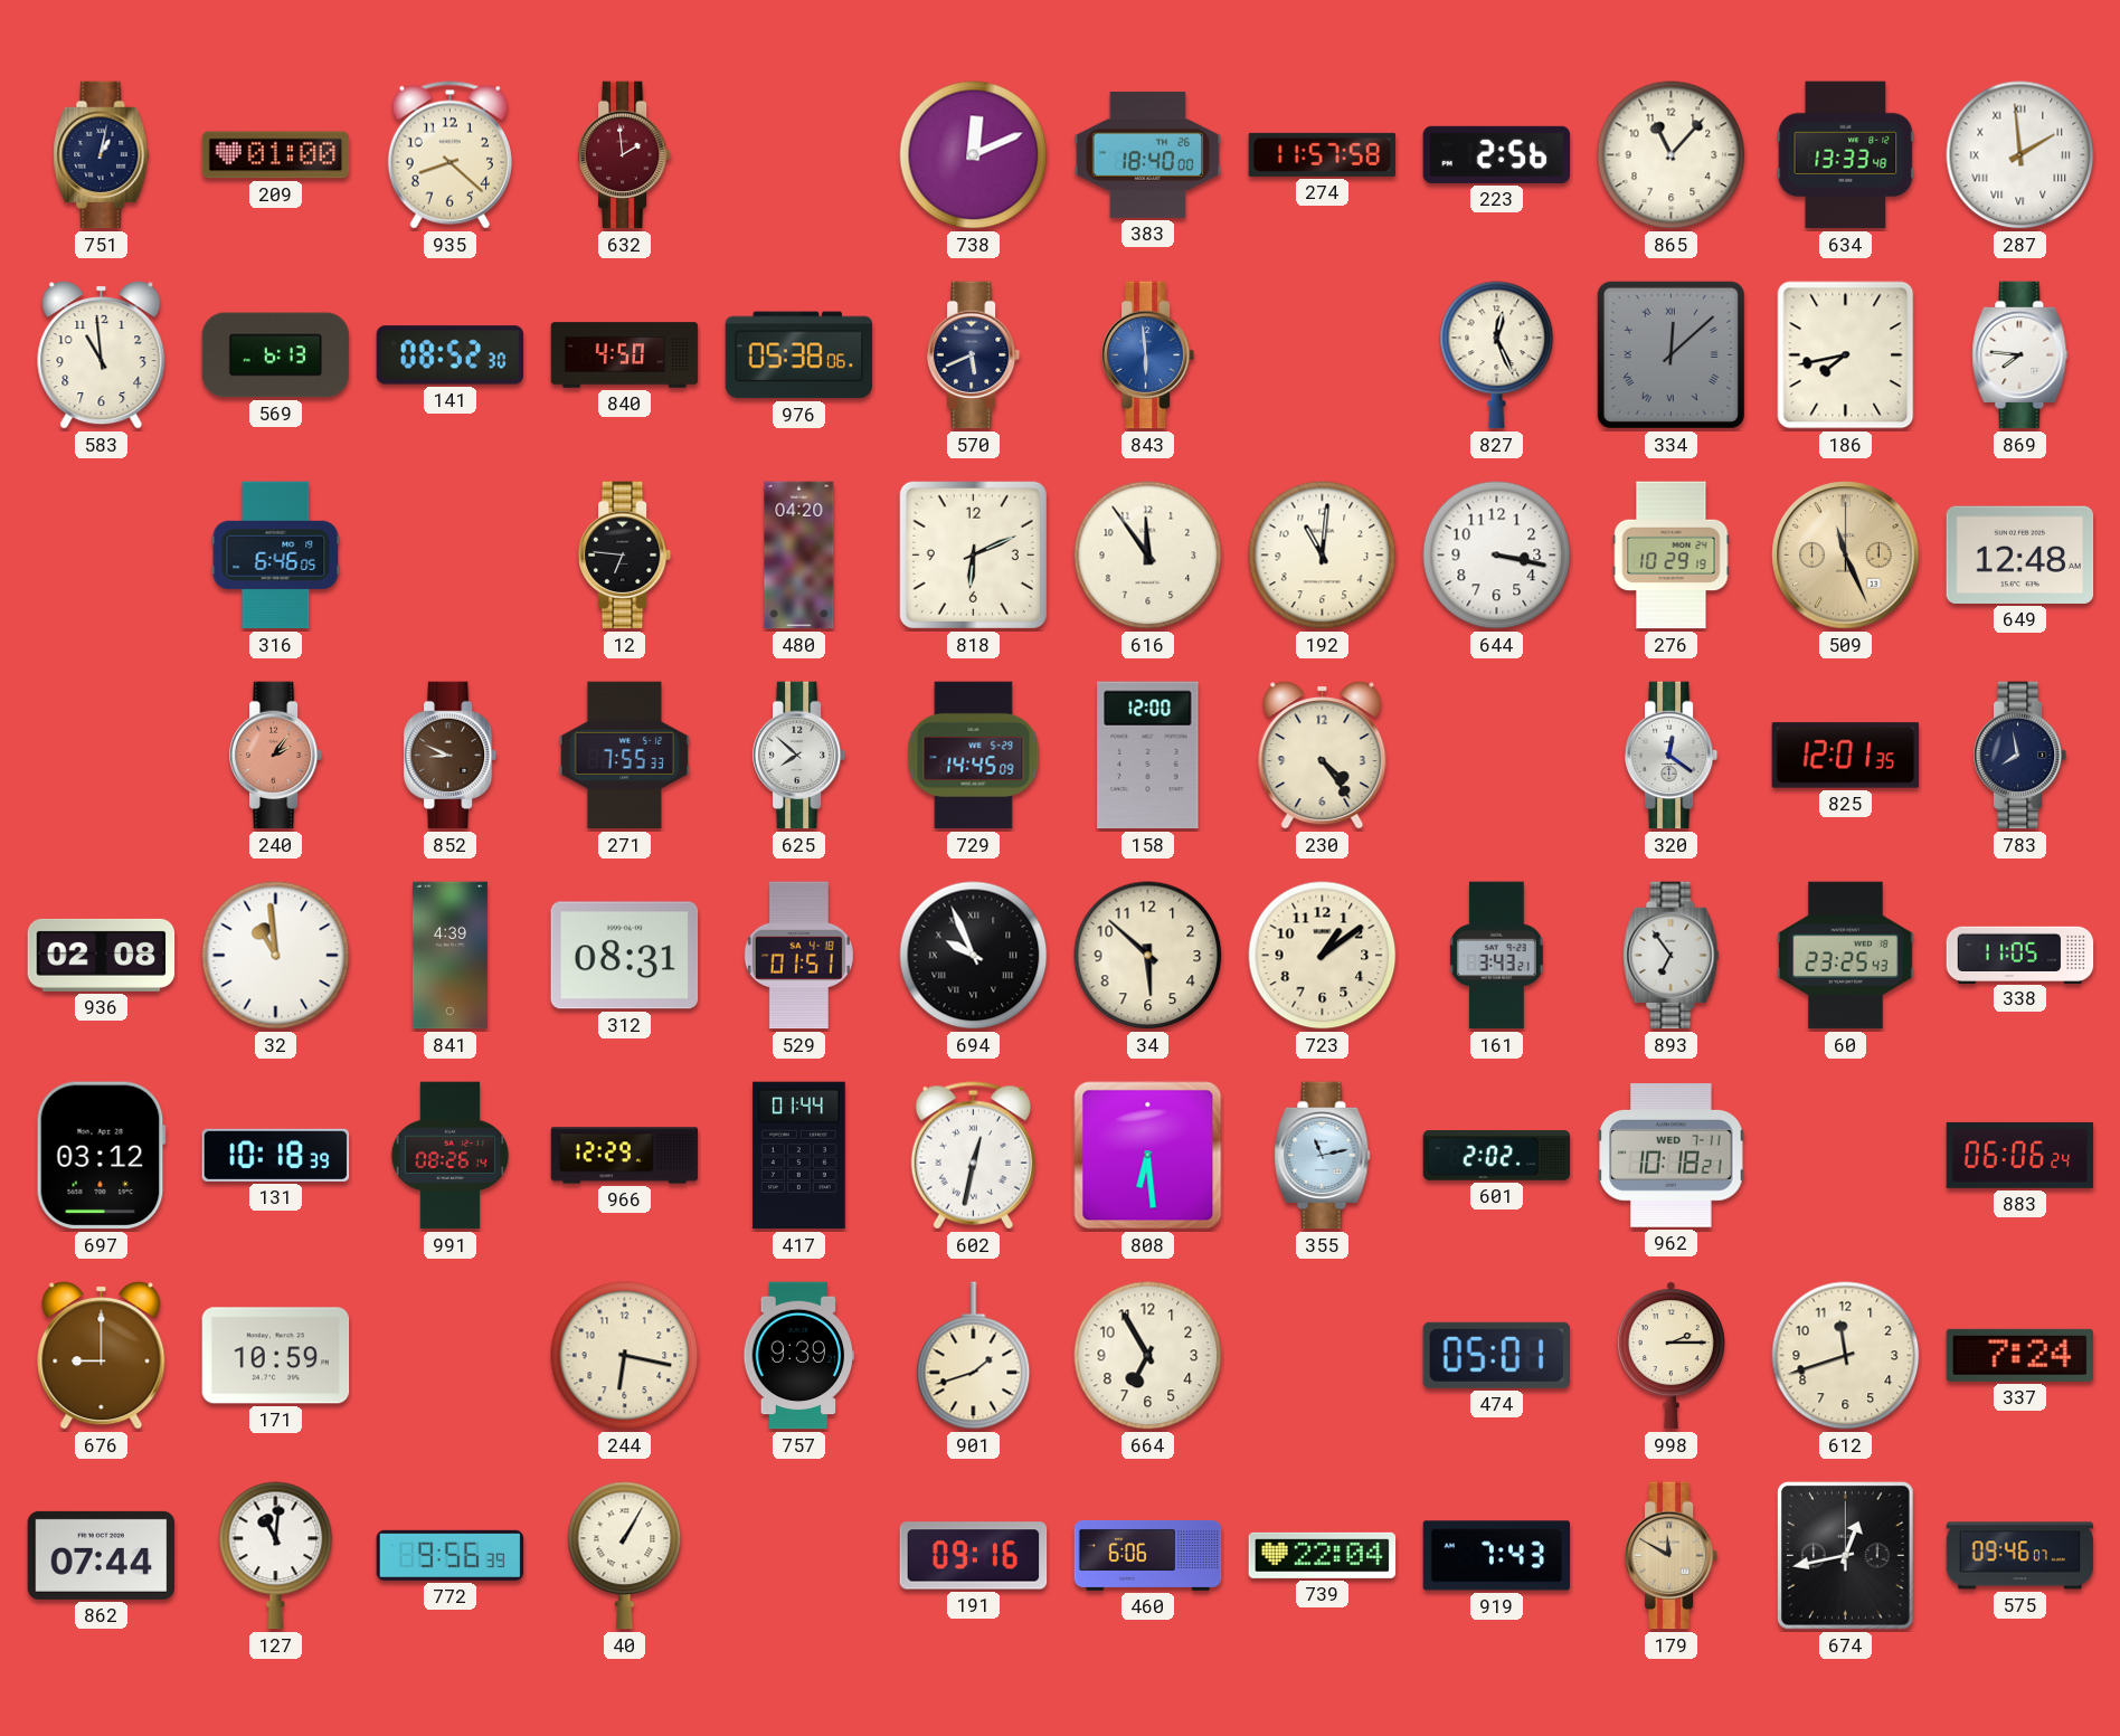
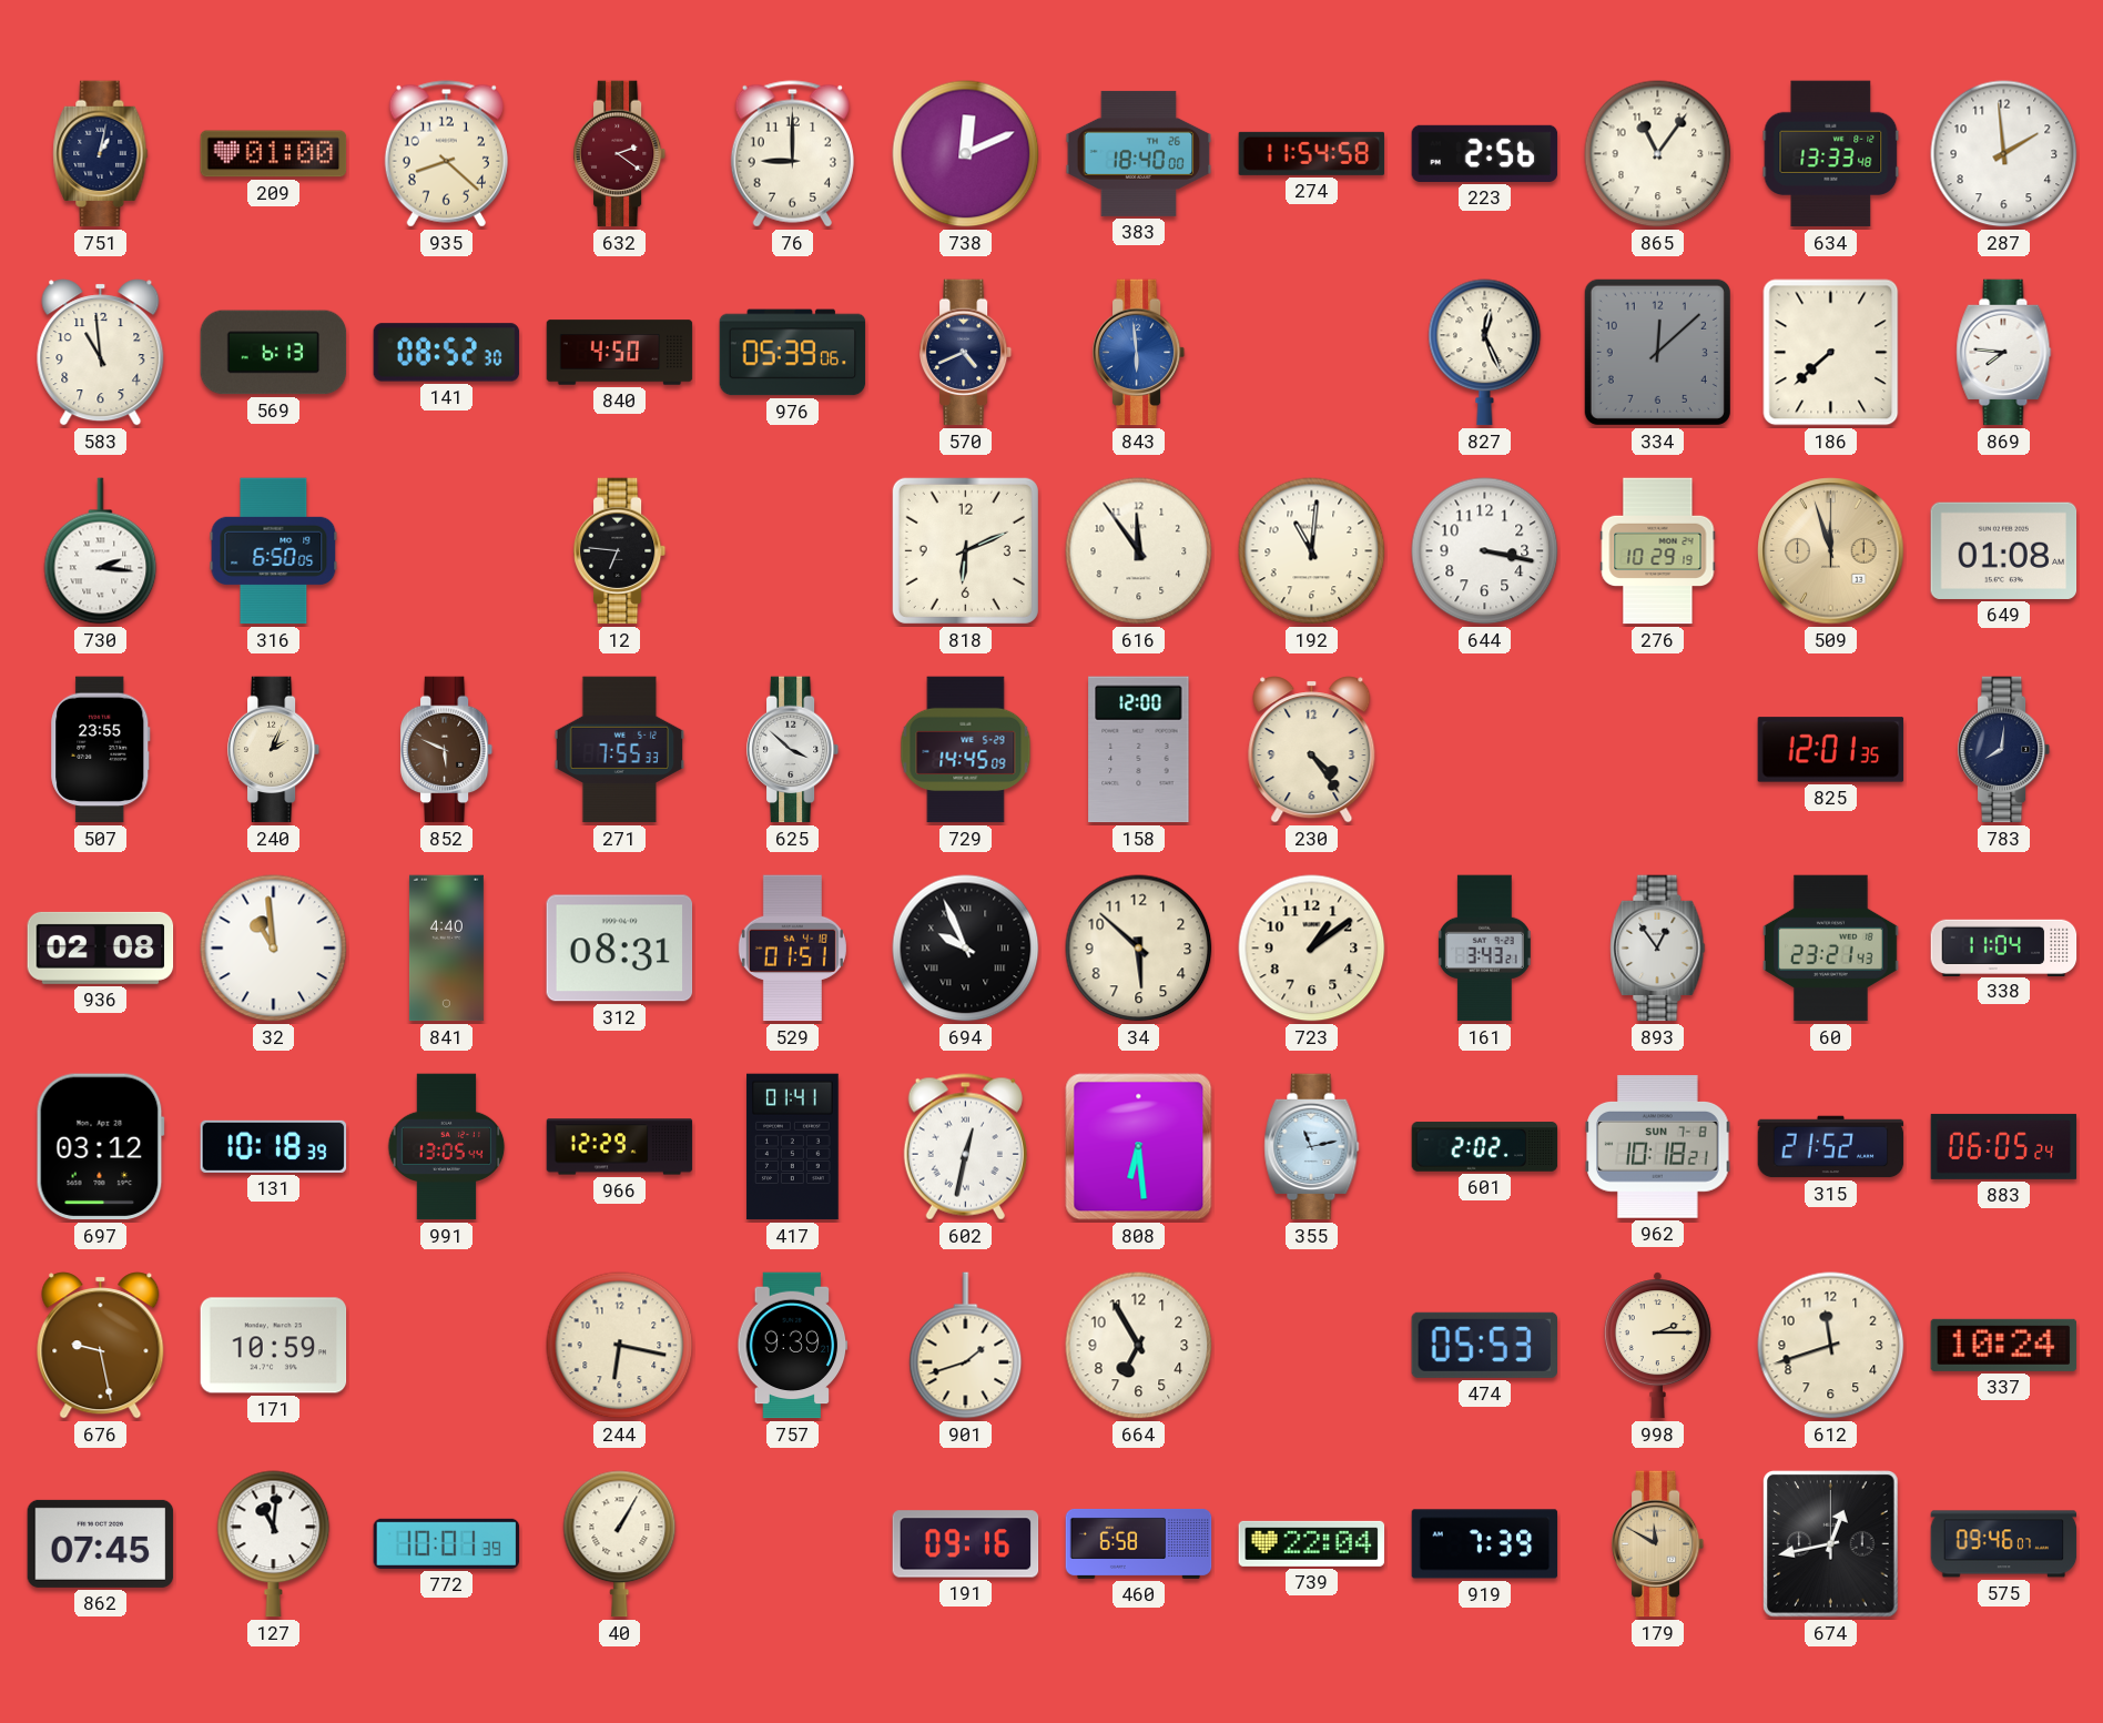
632: 1:59 -> 2:21
76: none -> 9:00
274: 11:57 -> 11:54
865: 11:07 -> 11:06
287 numerals: Roman -> Arabic
976: 05:38 -> 05:39
570: 5:41 -> 4:41
334 numerals: Roman -> Arabic
186: 7:43 -> 7:38
730: none -> 2:16
316: 6:46 -> 6:50
480: 04:20 -> none
509: 11:26 -> 11:57
649: 12:48 -> 01:08
507: none -> 23:55
240: 2:06 -> 2:04
240 dial: salmon -> cream
852: 8:49 -> 5:49
625: 7:52 -> 3:52
320: 12:21 -> none
783: 7:58 -> 8:01
841: 4:39 -> 4:40
893: 6:54 -> 12:54
60: 23:25 -> 23:21
338: 11:05 -> 11:04
991: 08:26 -> 13:05
417: 01:44 -> 01:41
962 date: WED 7-11 -> SUN 7-8
315: none -> 21:52
883: 06:06 -> 06:05
676: 9:00 -> 9:28
474: 05:01 -> 05:53
337: 7:24 -> 10:24
862: 07:44 -> 07:45
772: 9:56 -> 10:01
460: 6:06 -> 6:58
919: 7:43 -> 7:39
